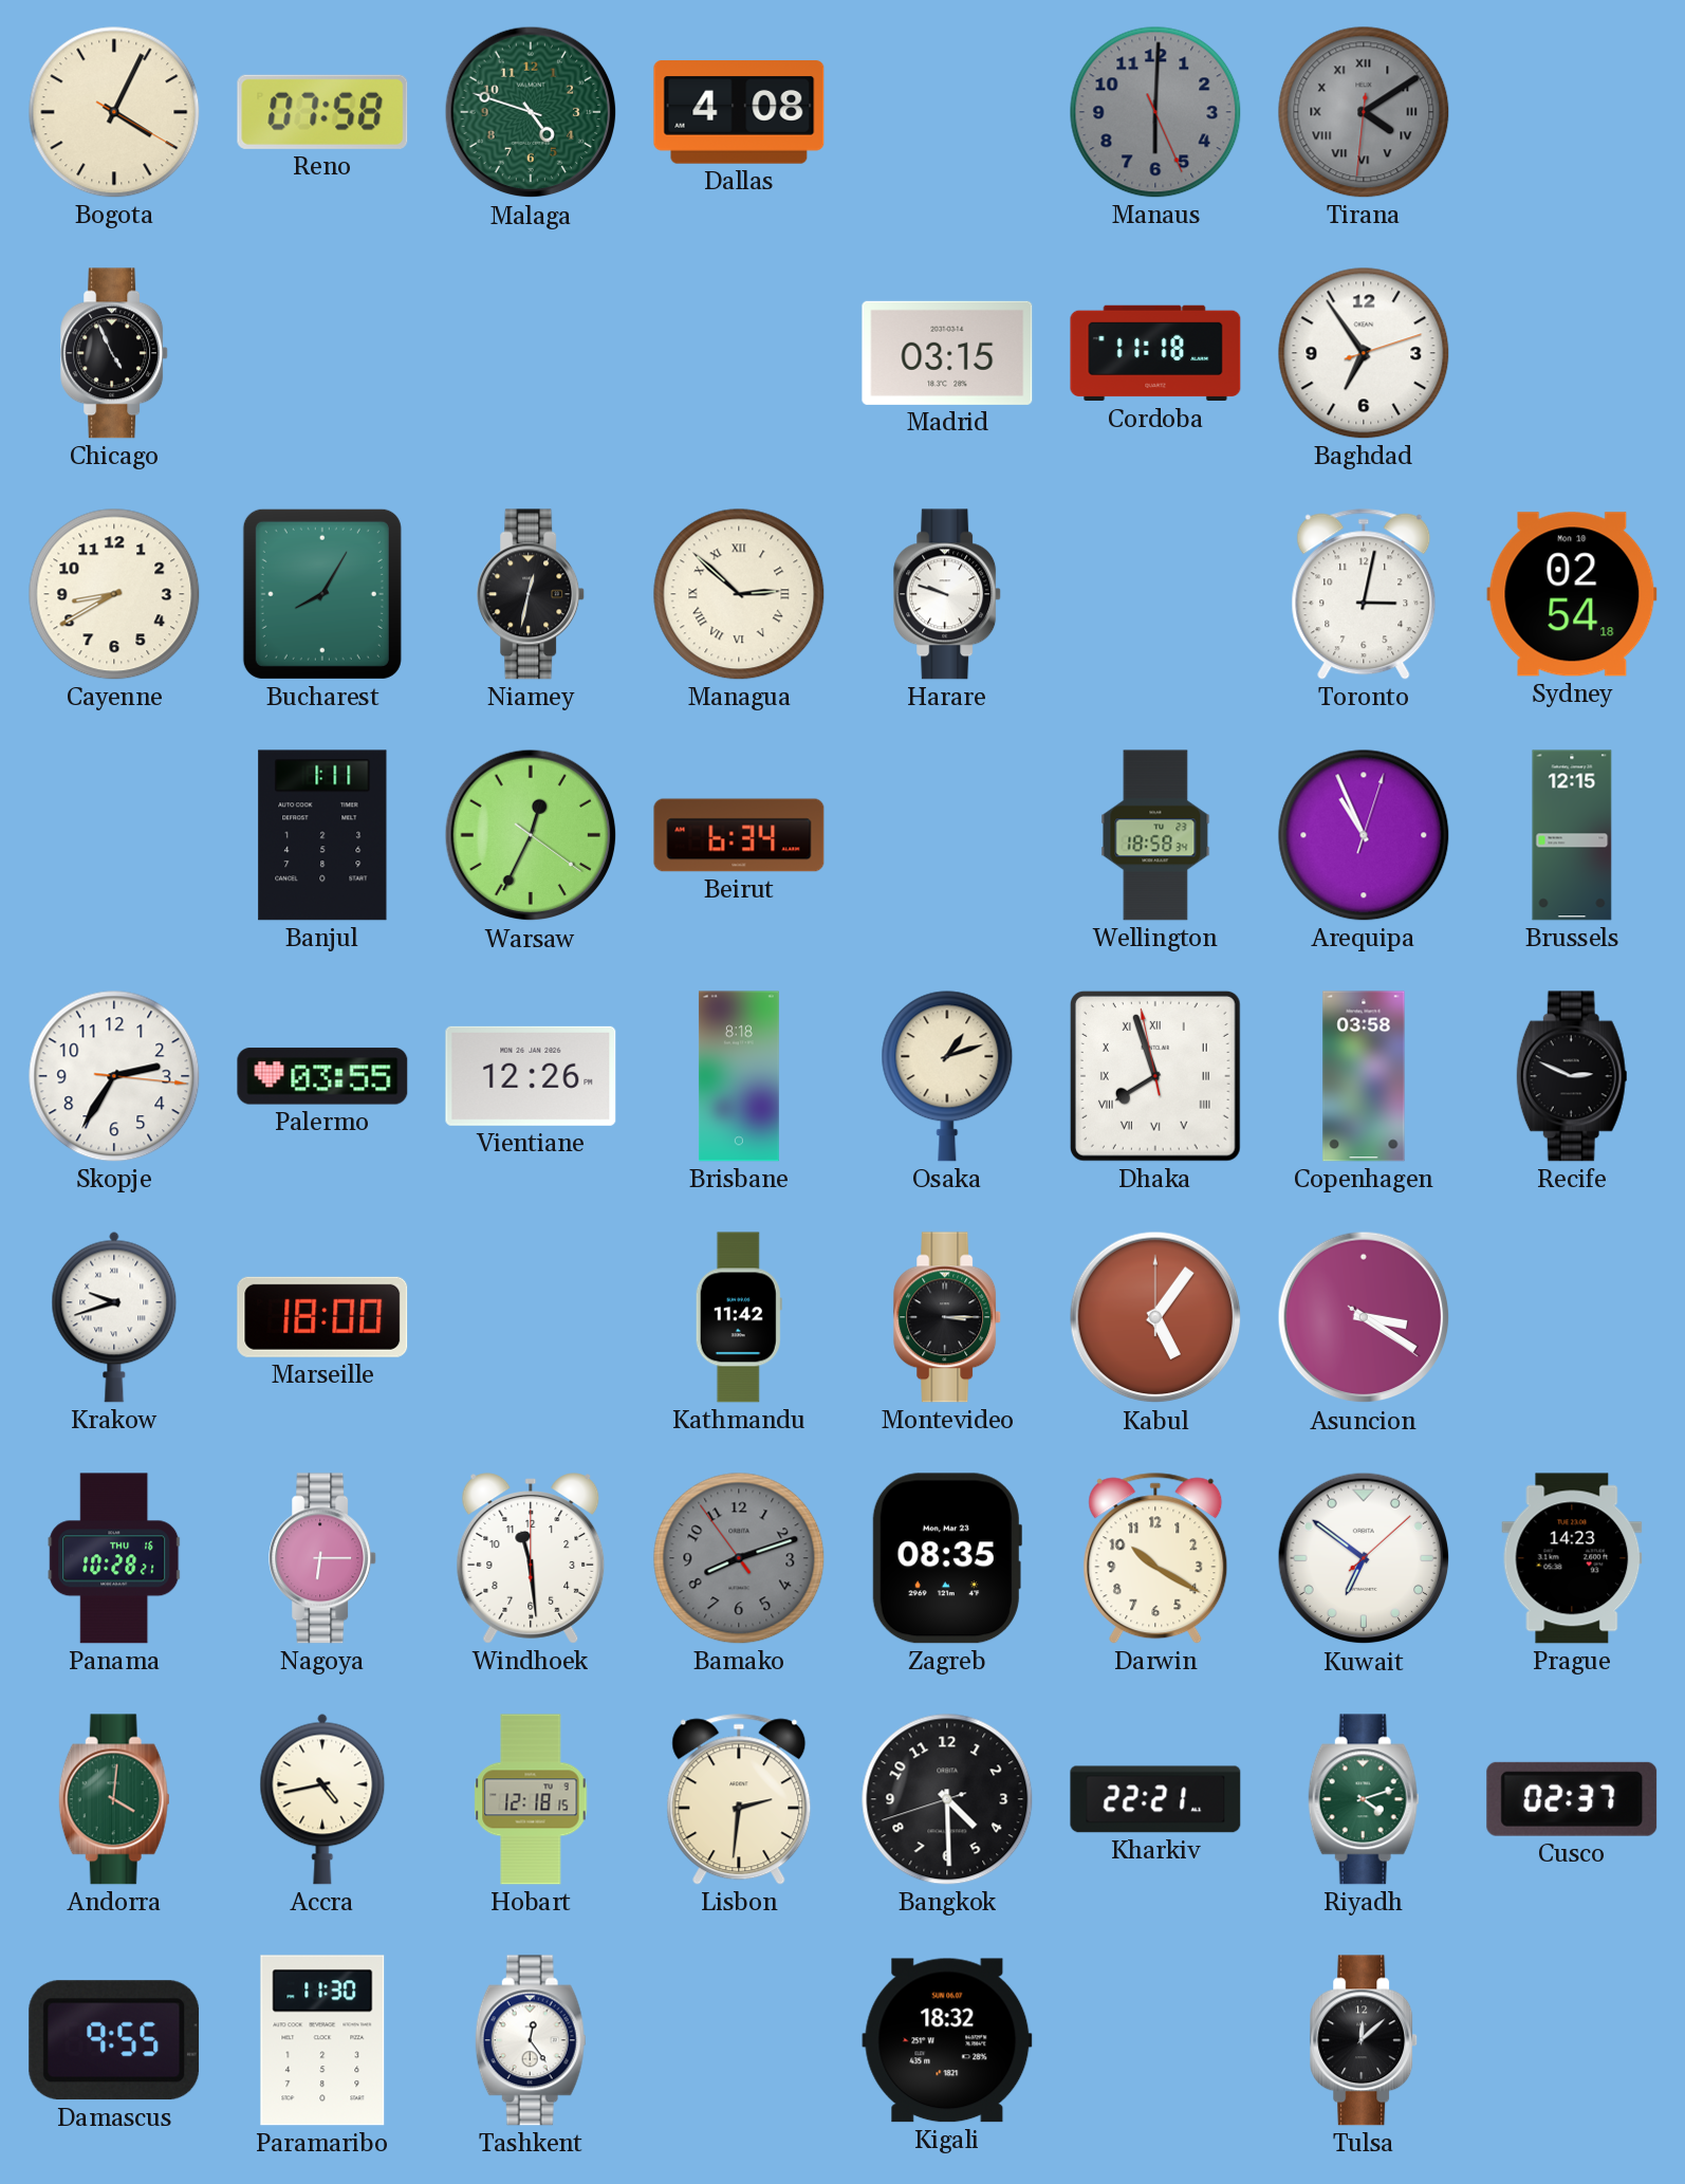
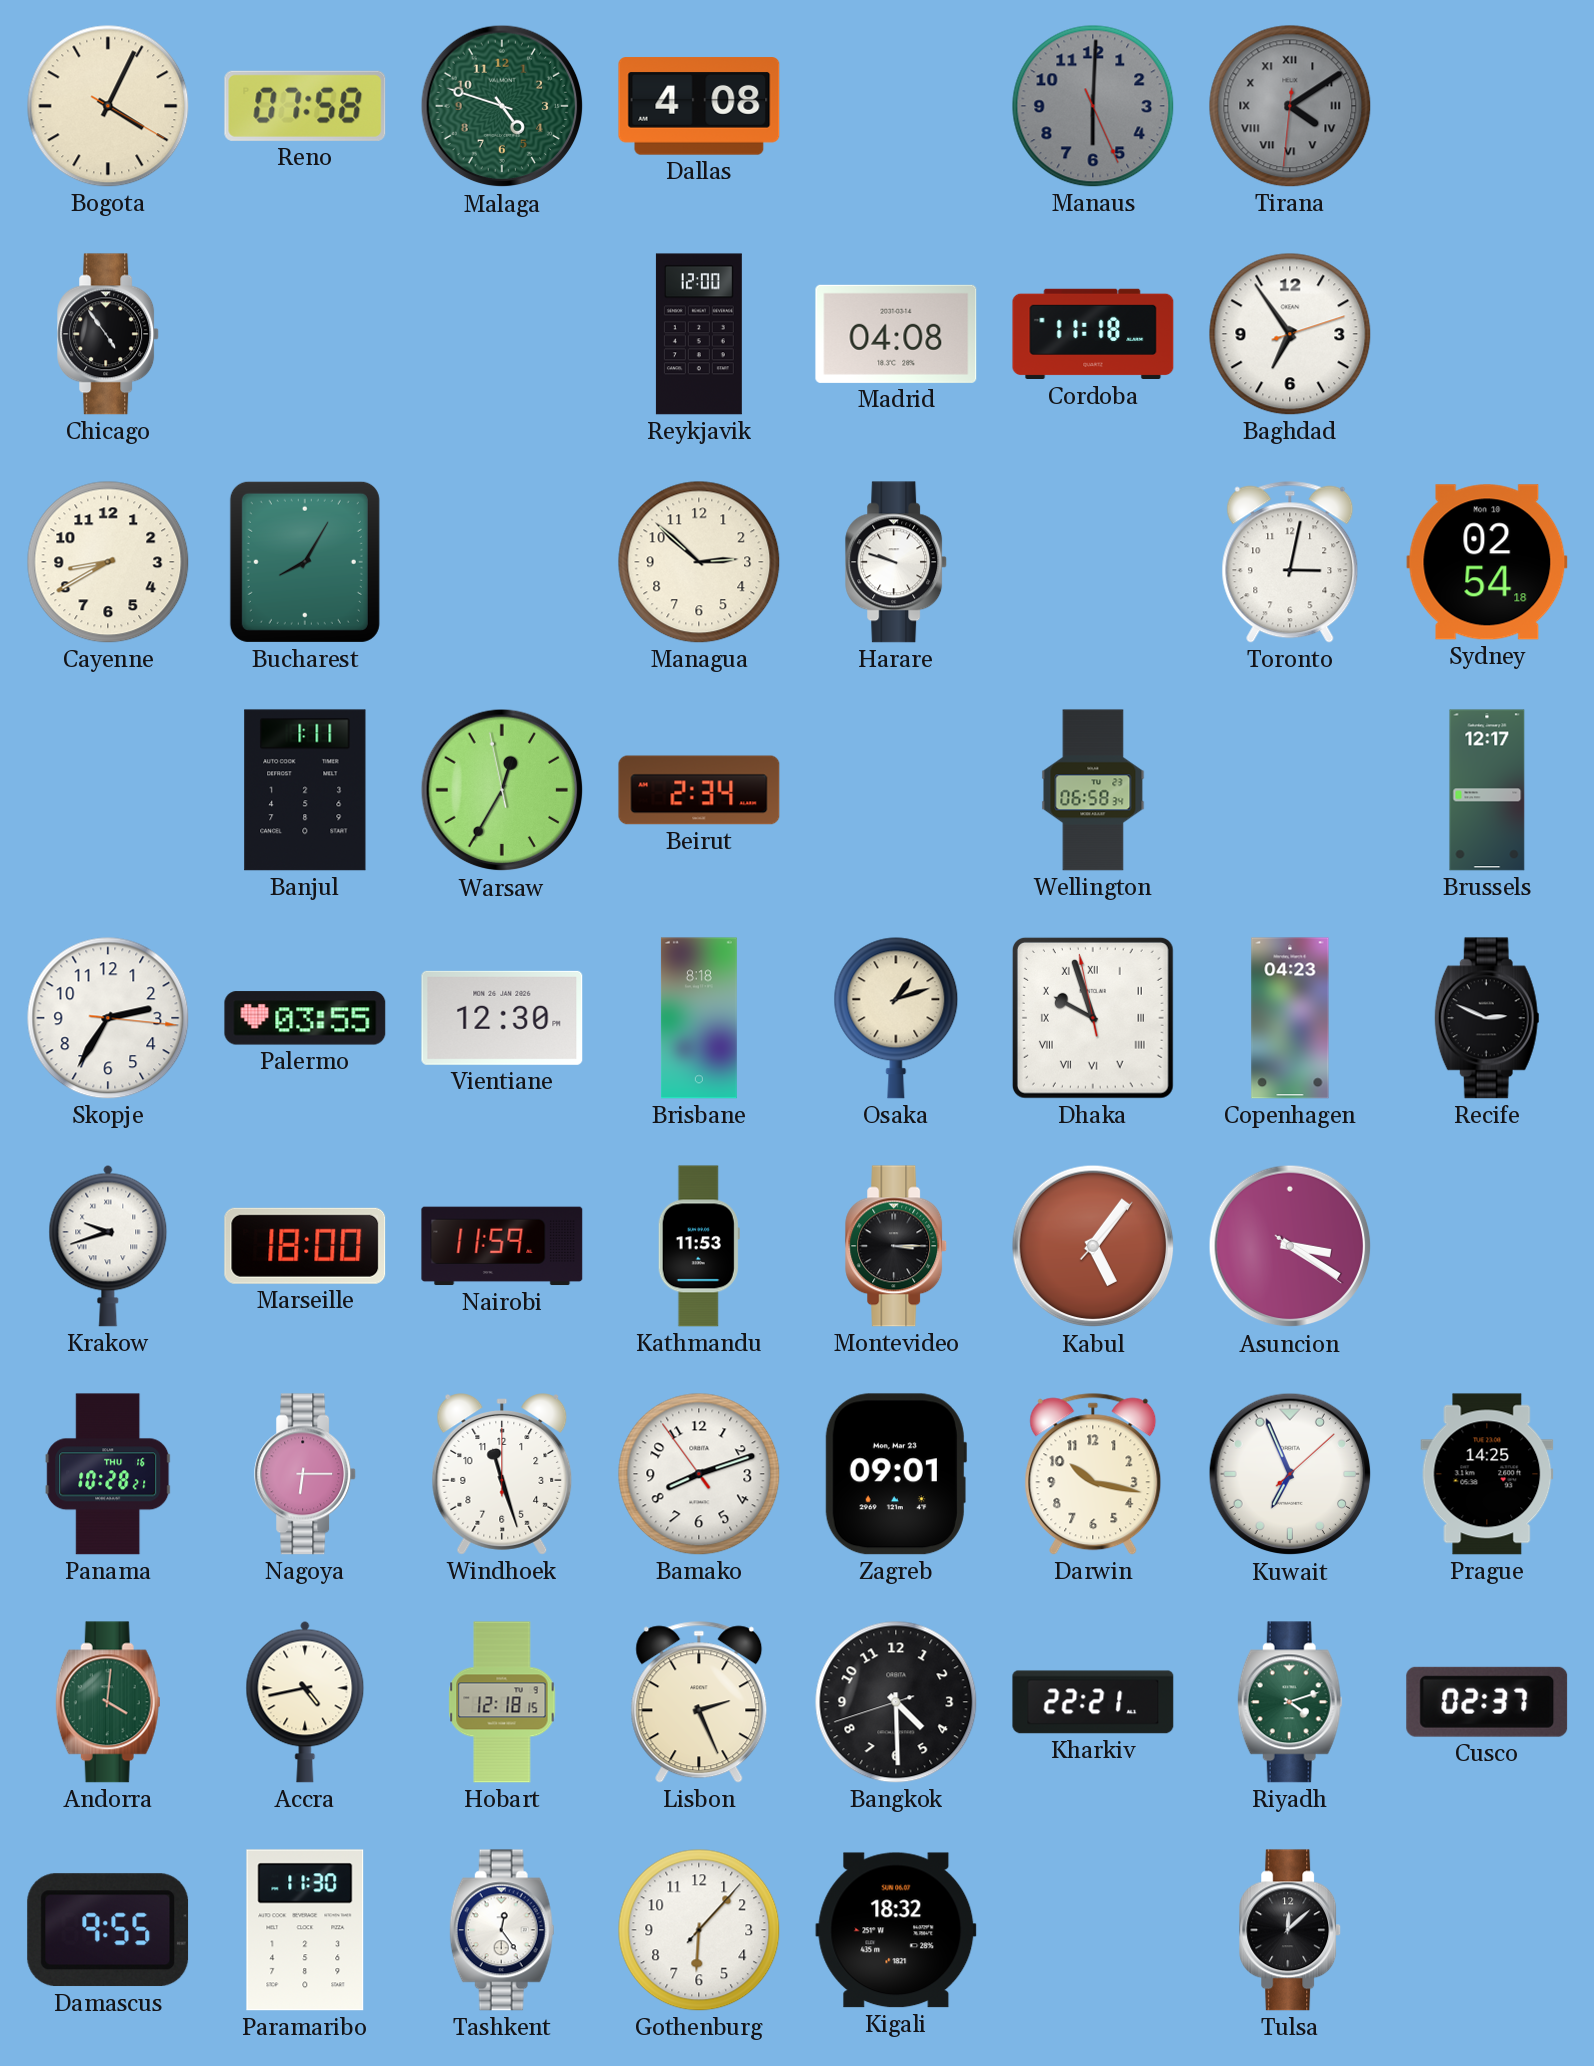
Chicago: 4:56 -> 4:54
Reykjavik: none -> 12:00
Madrid: 03:15 -> 04:08
Niamey: 12:32 -> none
Managua numerals: Roman -> Arabic
Warsaw: 12:34:21 -> 12:34:58
Beirut: 6:34 -> 2:34
Wellington: 18:58 -> 06:58
Arequipa: 10:56 -> none
Brussels: 12:15 -> 12:17
Vientiane: 12:26 -> 12:30
Dhaka: 7:56 -> 9:56
Copenhagen: 03:58 -> 04:23
Nairobi: none -> 11:59
Kathmandu: 11:42 -> 11:53
Kabul: 5:06:00 -> 5:06:07
Windhoek: 11:29 -> 11:27
Bamako dial: grey -> white
Zagreb: 08:35 -> 09:01
Darwin: 10:20 -> 10:17
Kuwait: 6:51 -> 6:56
Prague: 14:23 -> 14:25
Lisbon: 2:31 -> 2:26
Gothenburg: none -> 6:07
